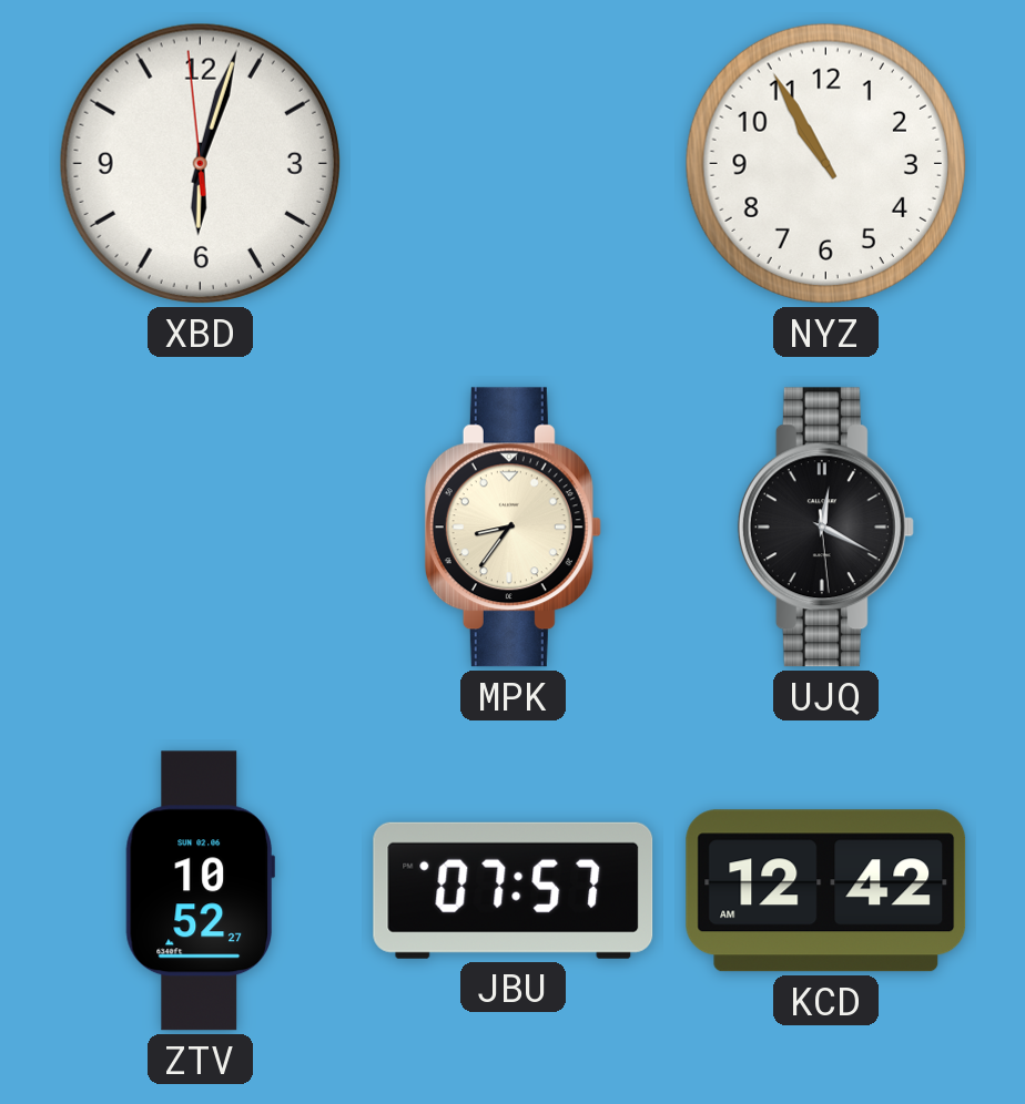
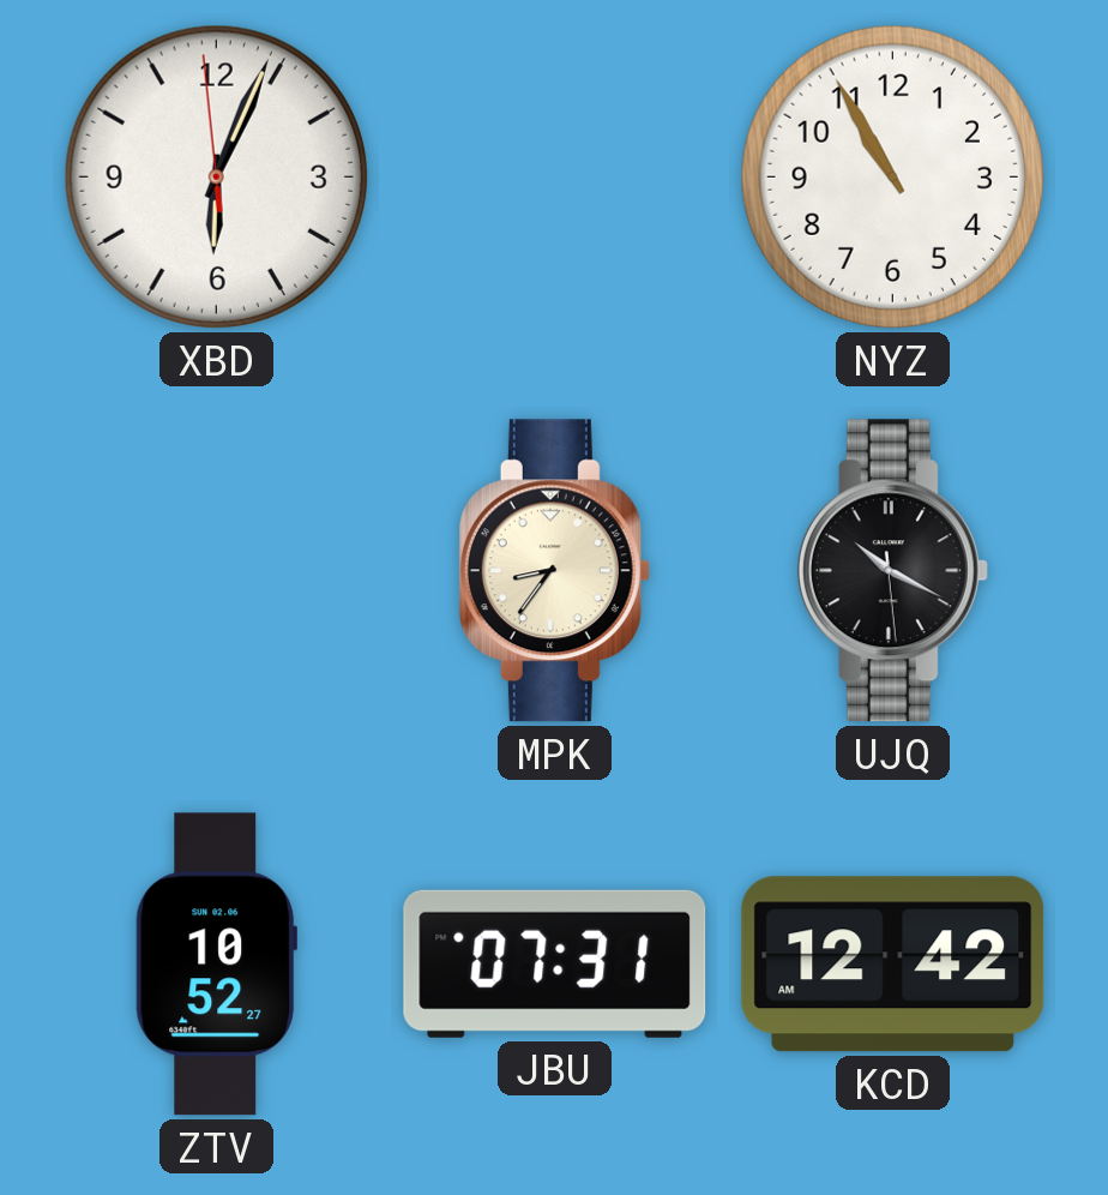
XBD: 6:02 -> 6:03
UJQ: 12:19 -> 10:19
JBU: 07:57 -> 07:31
